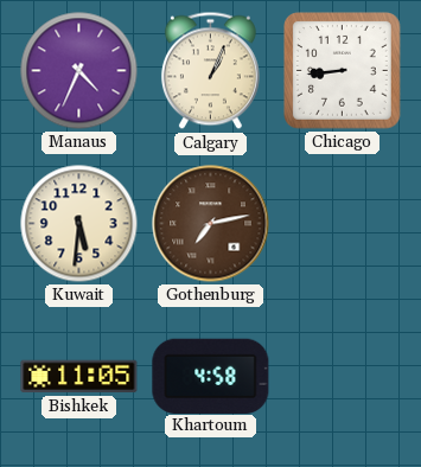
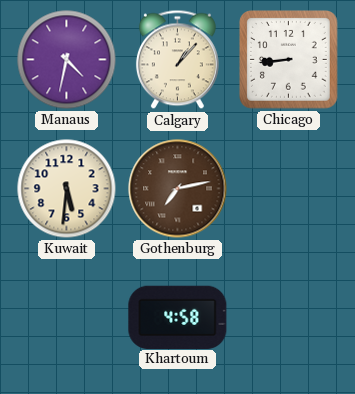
Manaus: 4:34 -> 4:32
Calgary: 1:04 -> 1:07
Bishkek: 11:05 -> none
